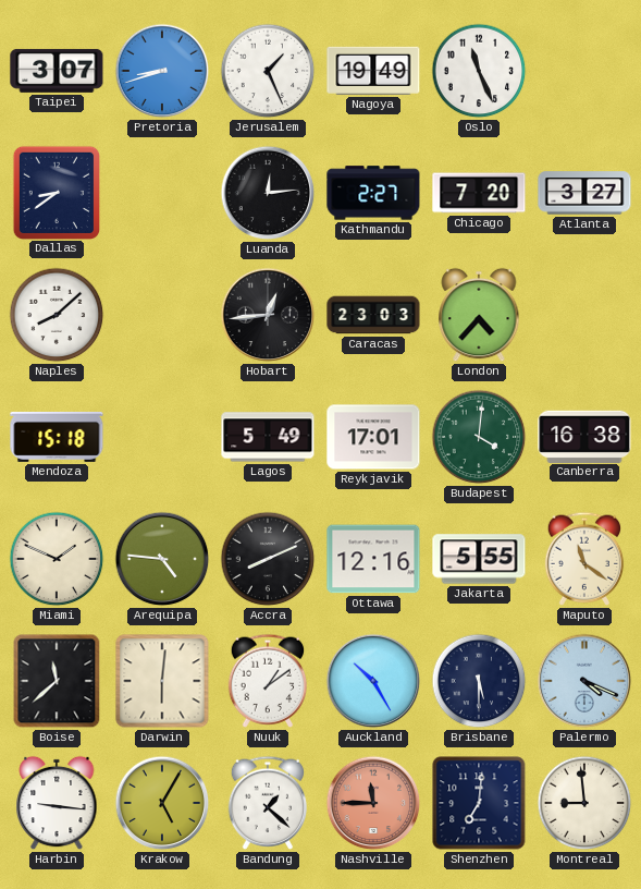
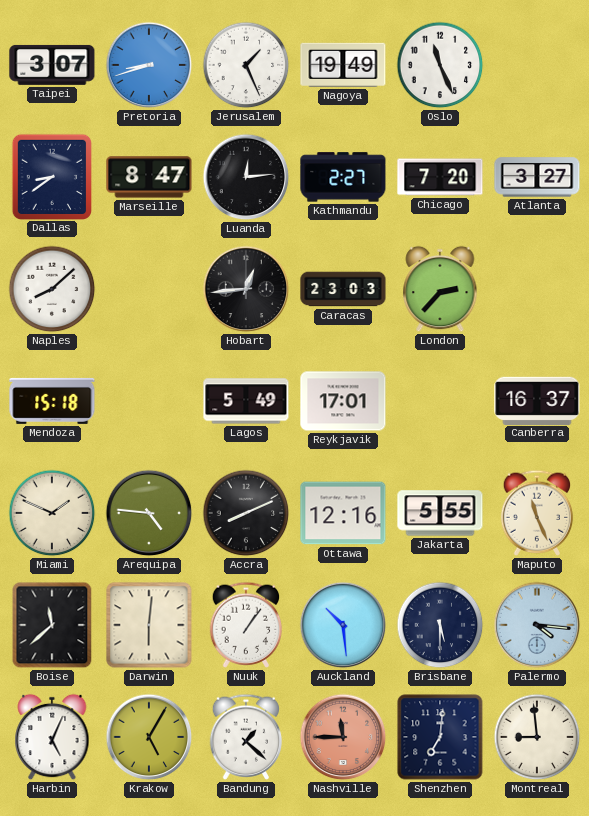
Marseille: none -> 8:47
London: 4:37 -> 2:37
Budapest: 4:01 -> none
Canberra: 16:38 -> 16:37
Maputo: 11:21 -> 11:26
Nuuk: 1:09 -> 1:06
Auckland: 10:25 -> 10:29
Palermo: 4:19 -> 4:16
Harbin: 9:16 -> 5:04
